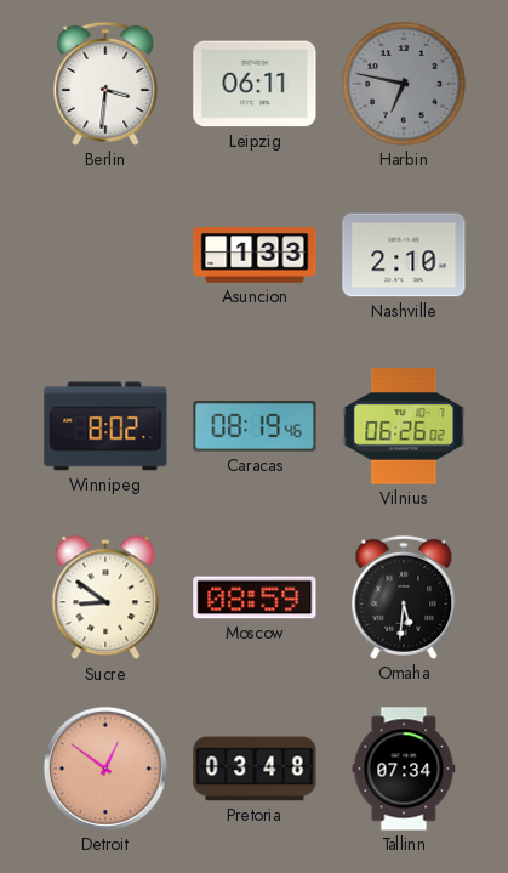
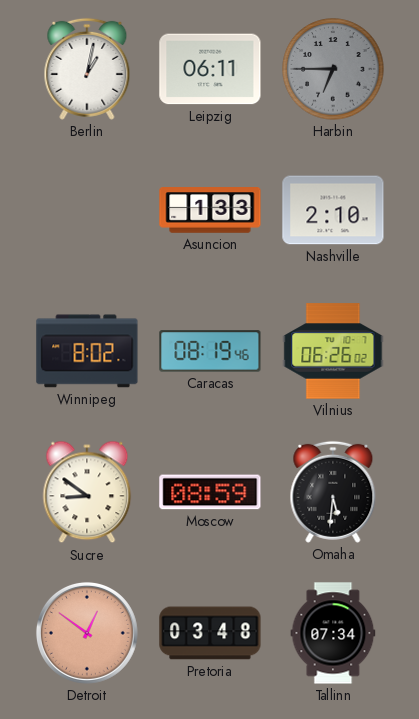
Berlin: 3:31 -> 1:02
Harbin: 6:47 -> 6:45
